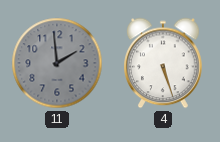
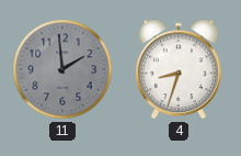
4: 5:27 -> 8:33
